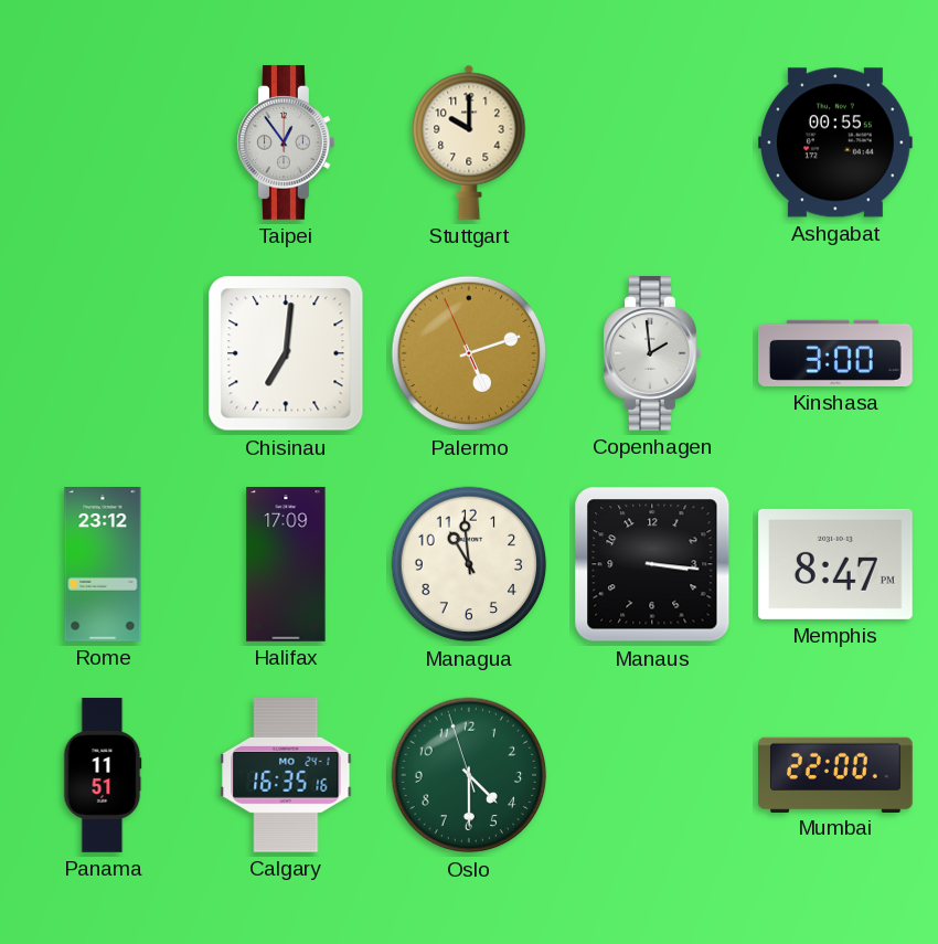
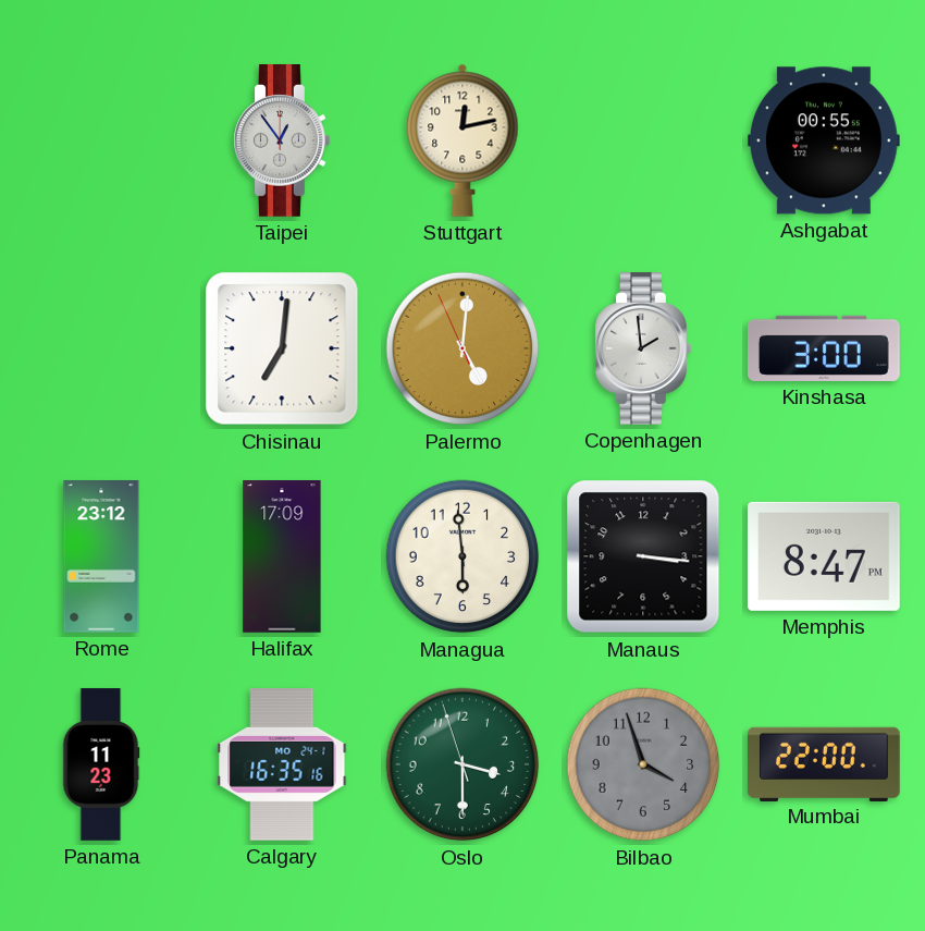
Stuttgart: 10:00 -> 12:13
Palermo: 5:11 -> 5:00
Managua: 10:59 -> 5:59
Panama: 11:51 -> 11:23
Oslo: 4:29 -> 3:29
Bilbao: none -> 3:57
